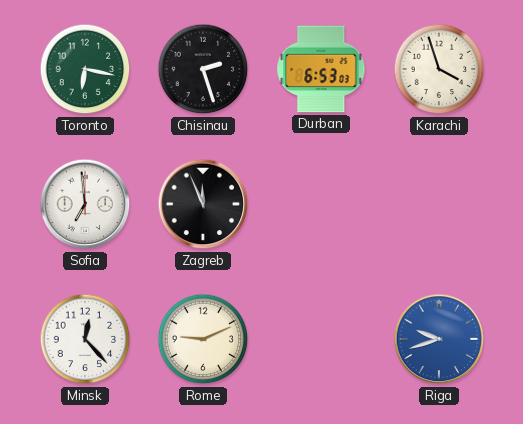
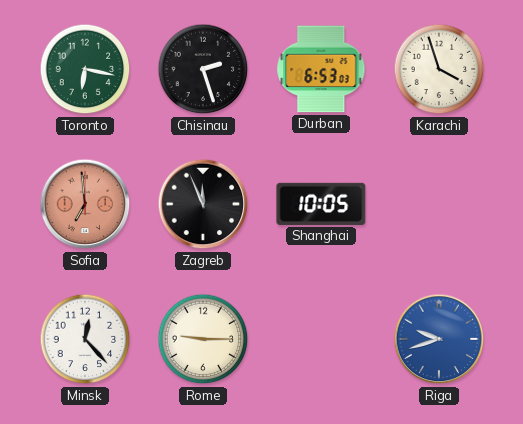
Sofia dial: white -> salmon
Shanghai: none -> 10:05
Rome: 9:11 -> 9:15
